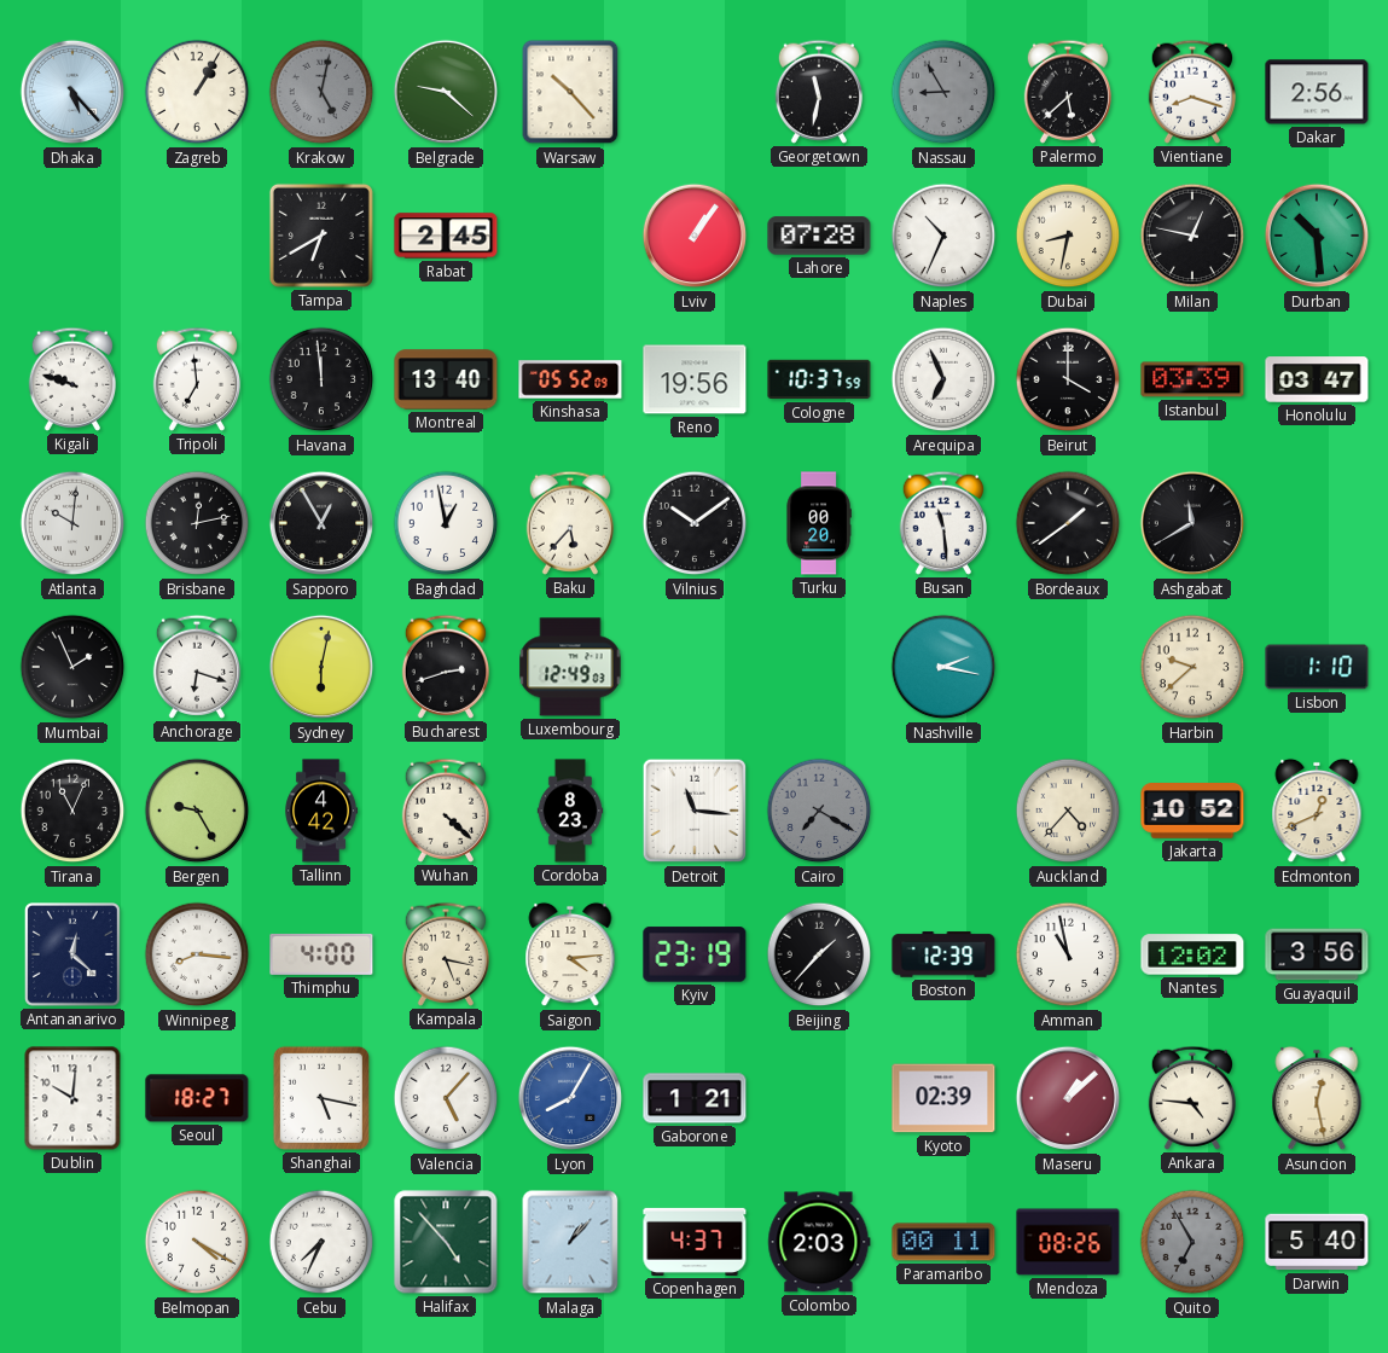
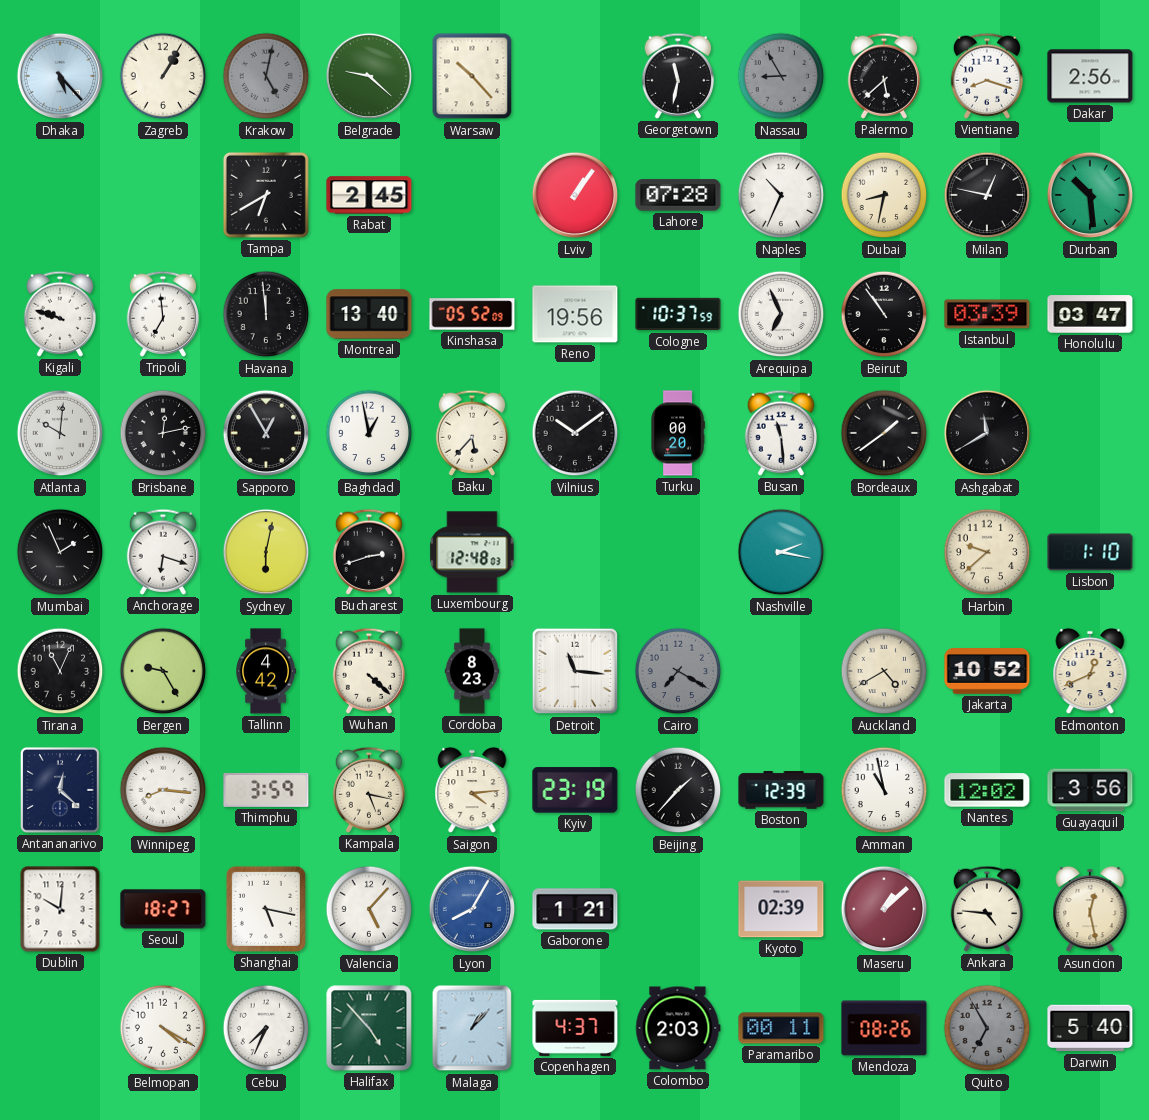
Beirut: 4:00 -> 10:54
Luxembourg: 12:49 -> 12:48
Auckland: 4:37 -> 4:40
Thimphu: 4:00 -> 3:59
